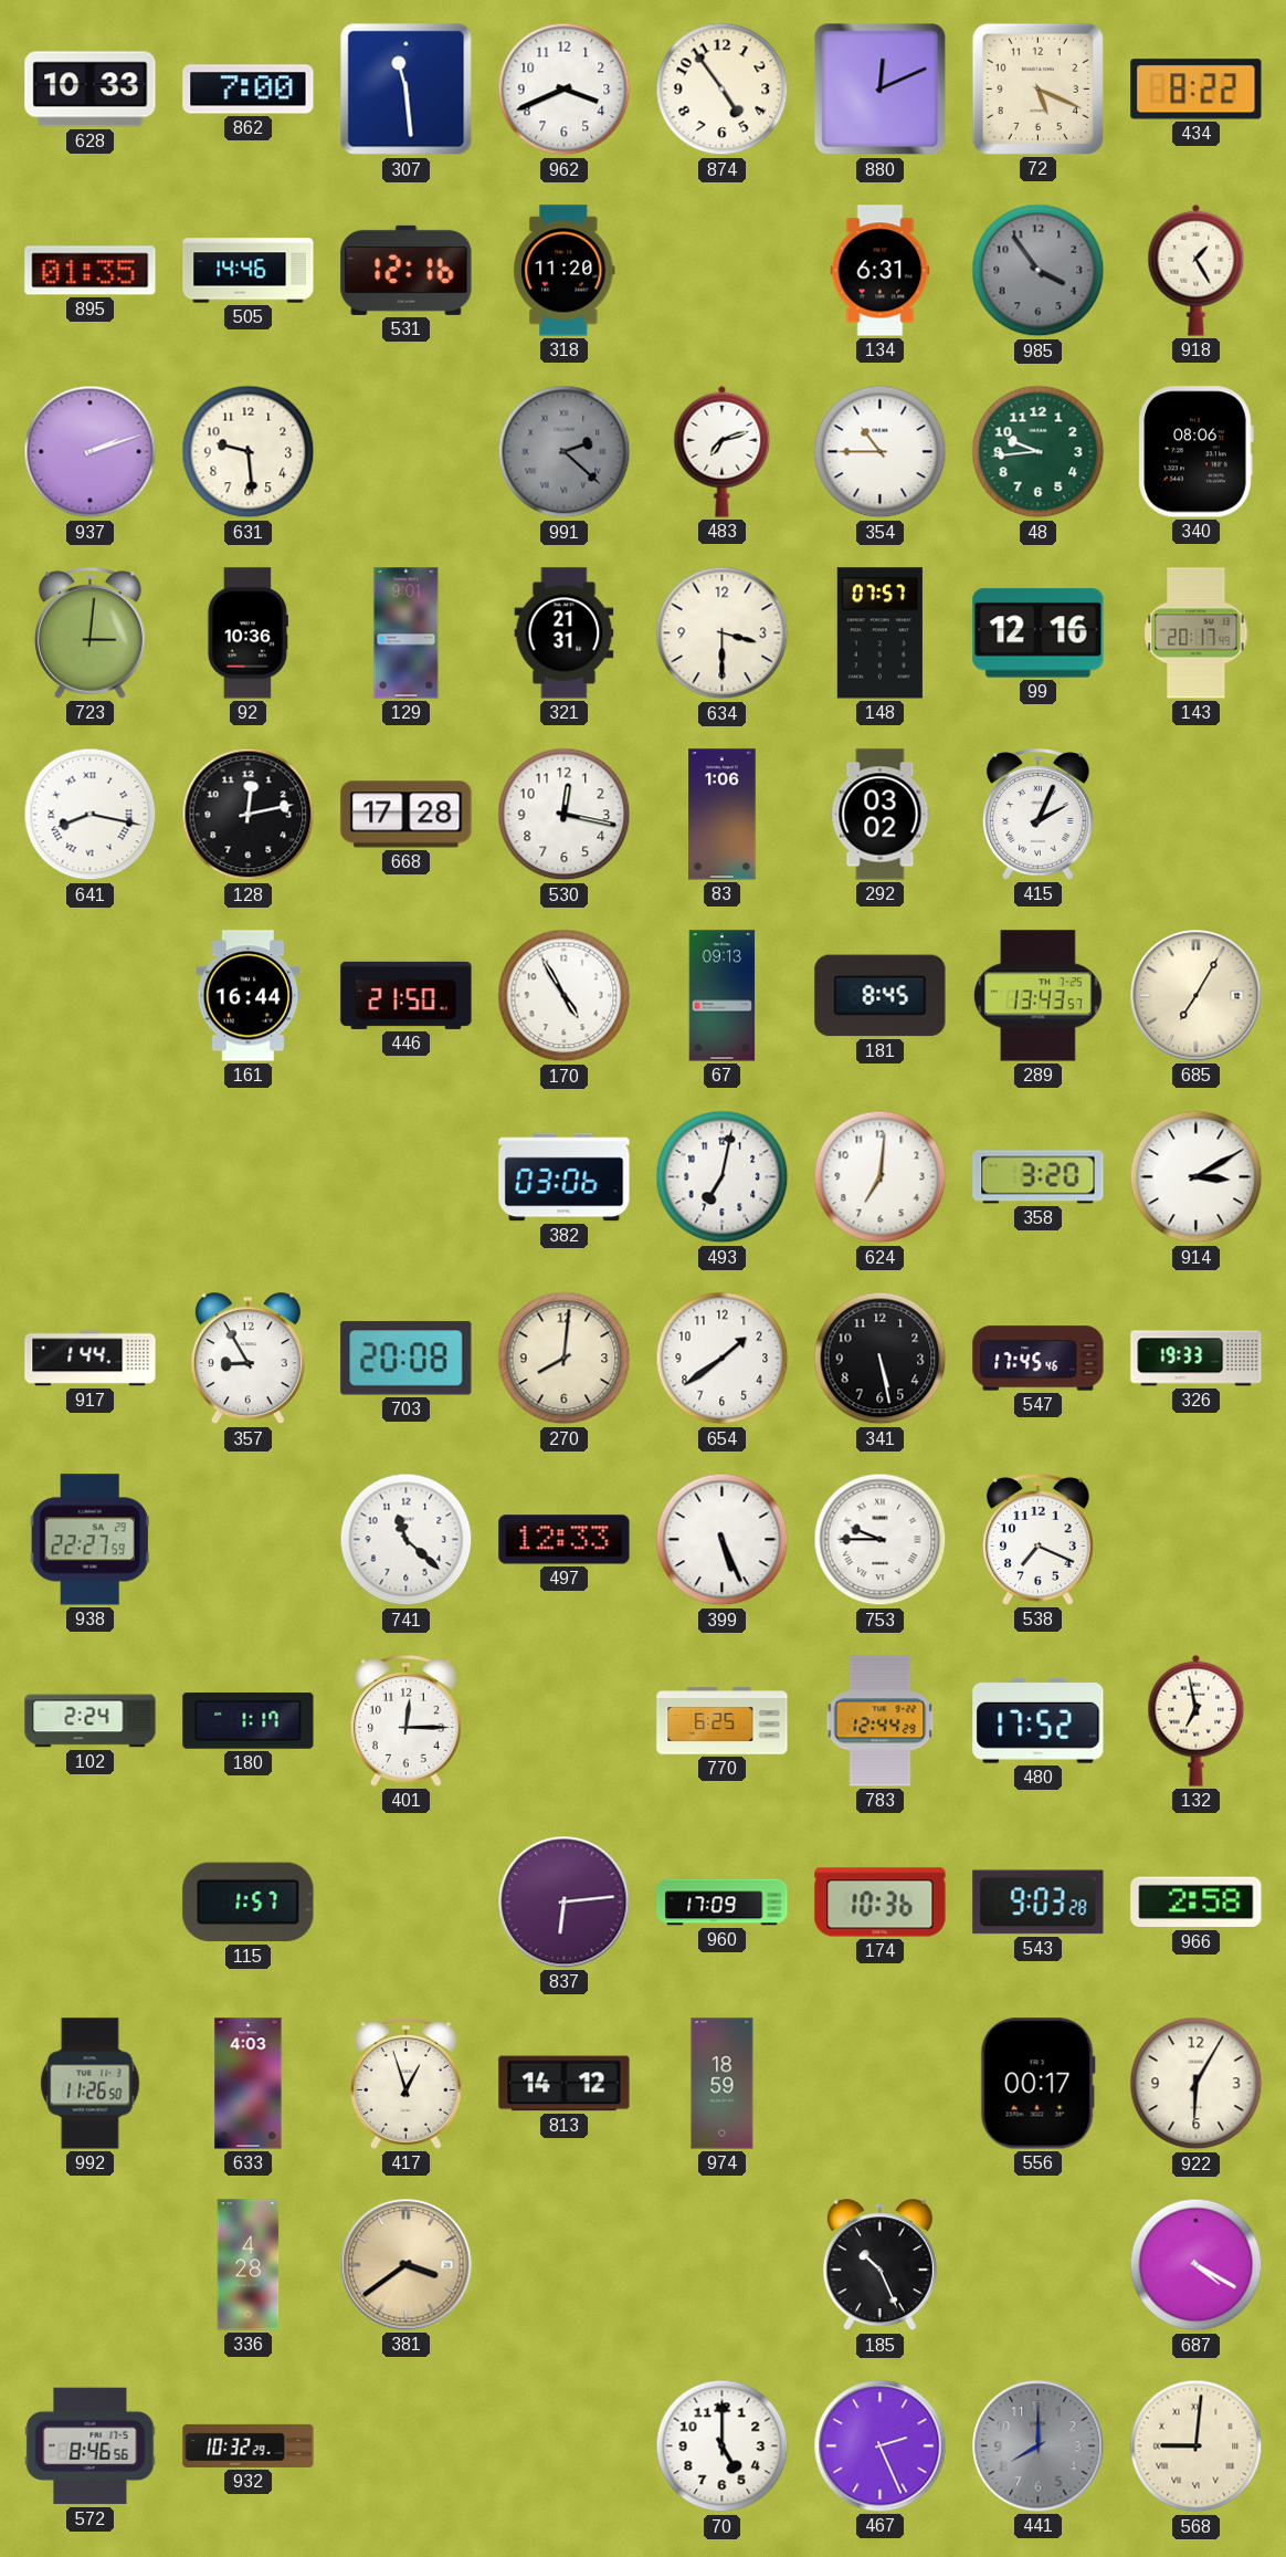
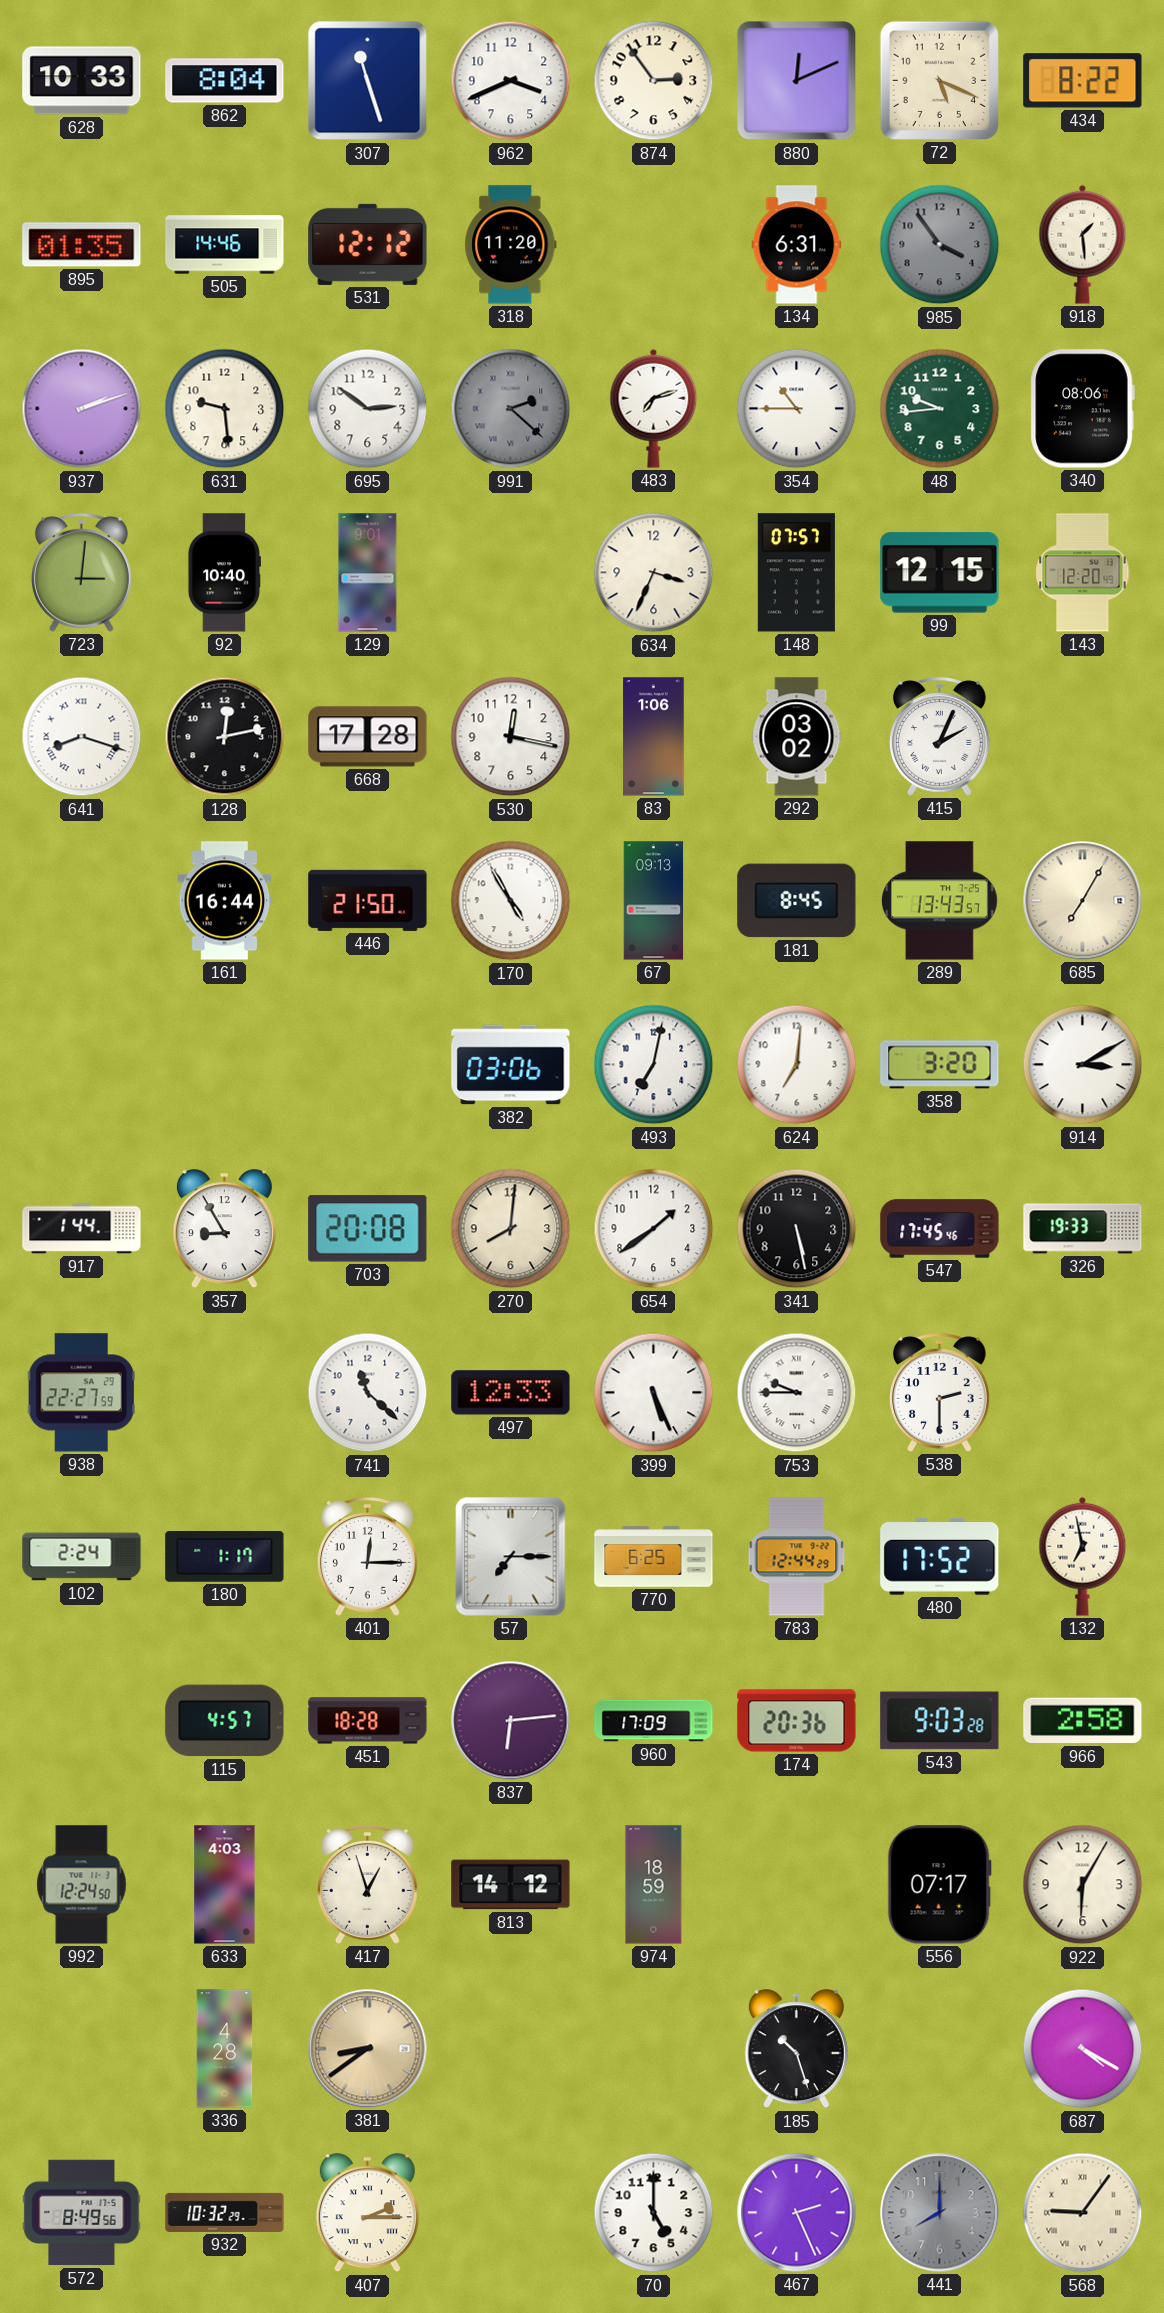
862: 7:00 -> 8:04
307: 11:29 -> 11:27
874: 4:54 -> 2:54
531: 12:16 -> 12:12
918: 1:25 -> 1:29
695: none -> 2:51
92: 10:36 -> 10:40
321: 21:31 -> none
634: 3:30 -> 3:34
99: 12:16 -> 12:15
143: 20:17 -> 12:20
641: 8:17 -> 8:18
538: 7:19 -> 2:30
57: none -> 7:15
115: 1:57 -> 4:57
451: none -> 18:28
174: 10:36 -> 20:36
992: 11:26 -> 12:24
556: 00:17 -> 07:17
381: 3:39 -> 8:39
185: 10:26 -> 10:27
572: 8:46 -> 8:49
407: none -> 2:15
568: 9:01 -> 9:06
